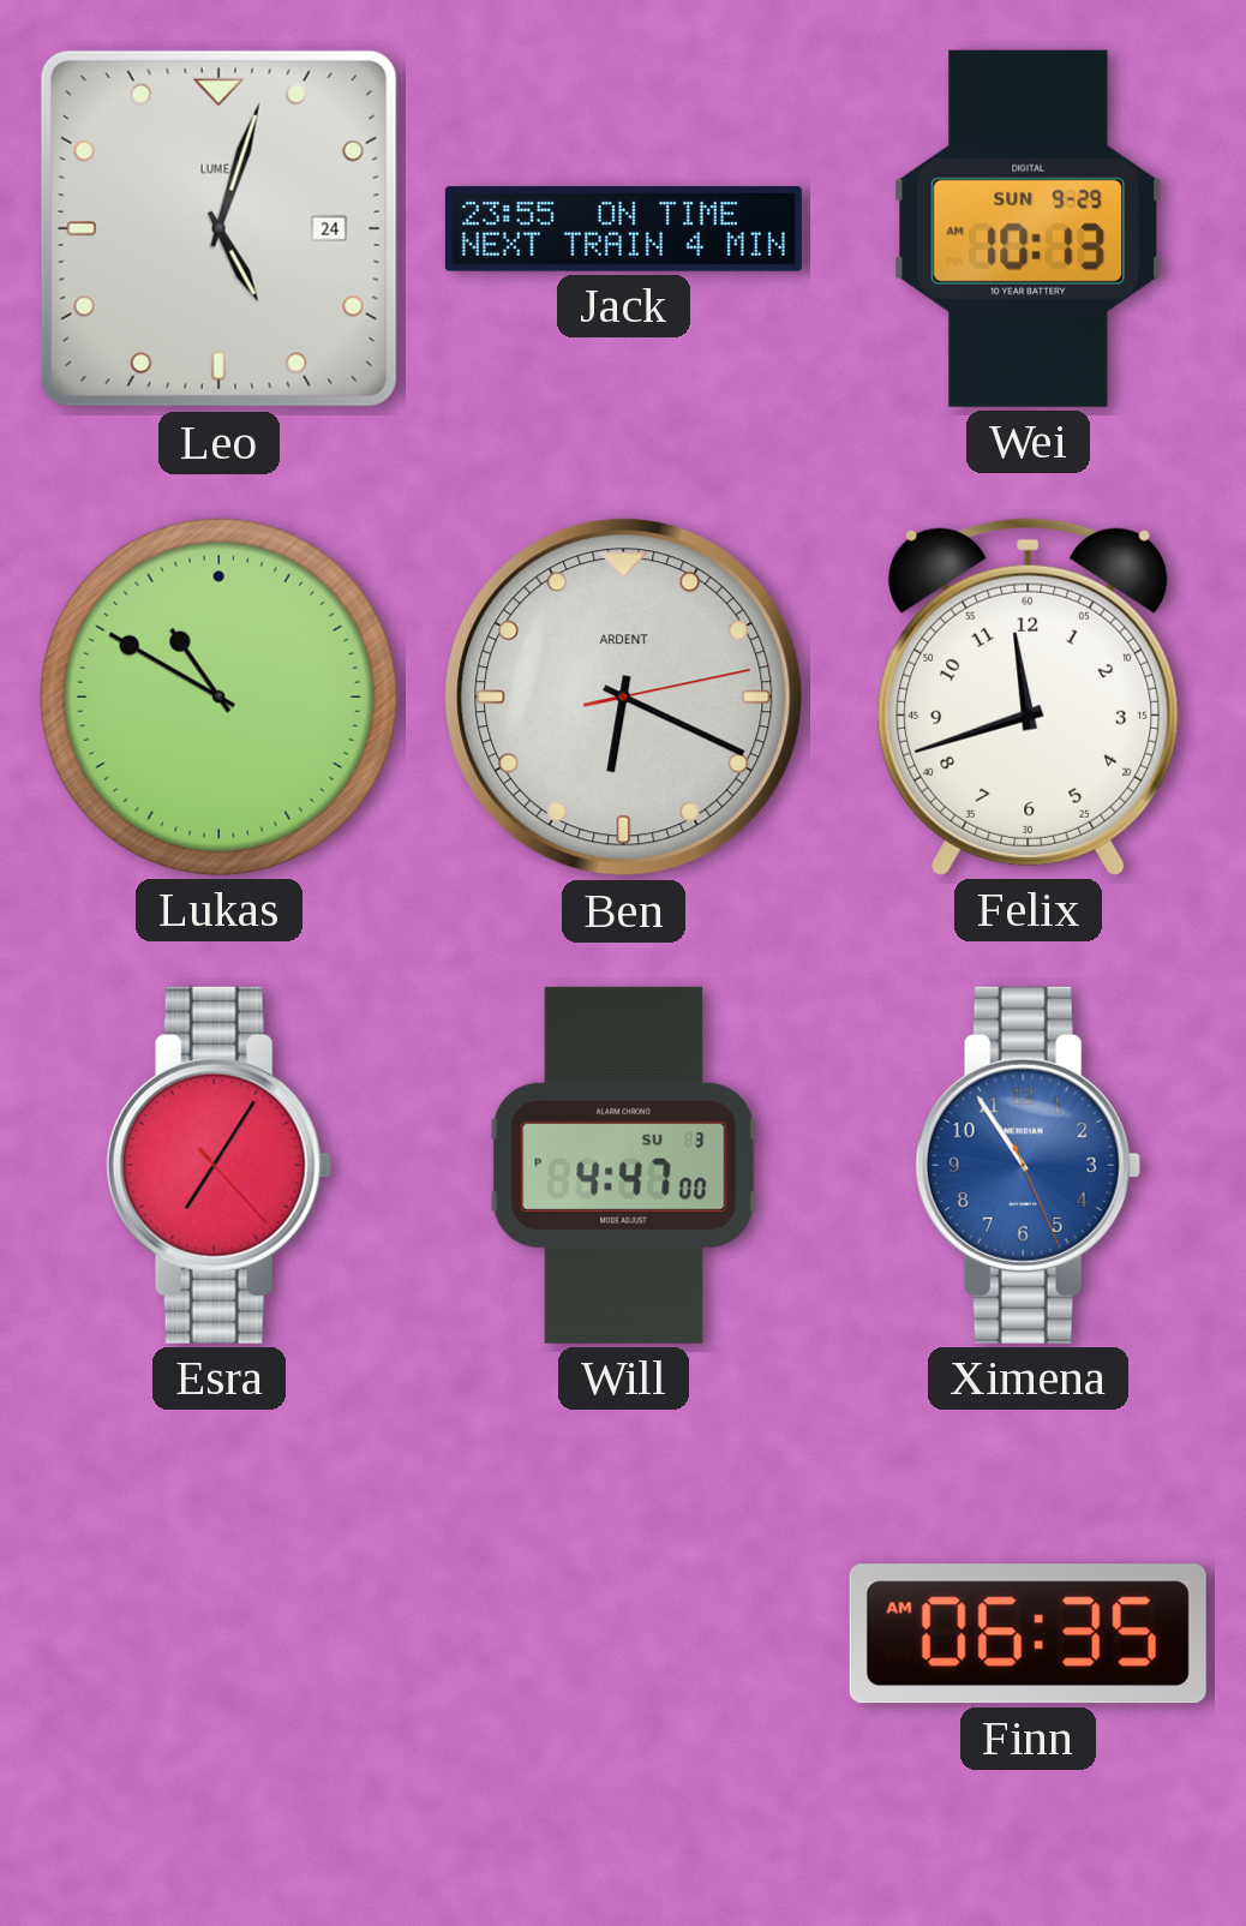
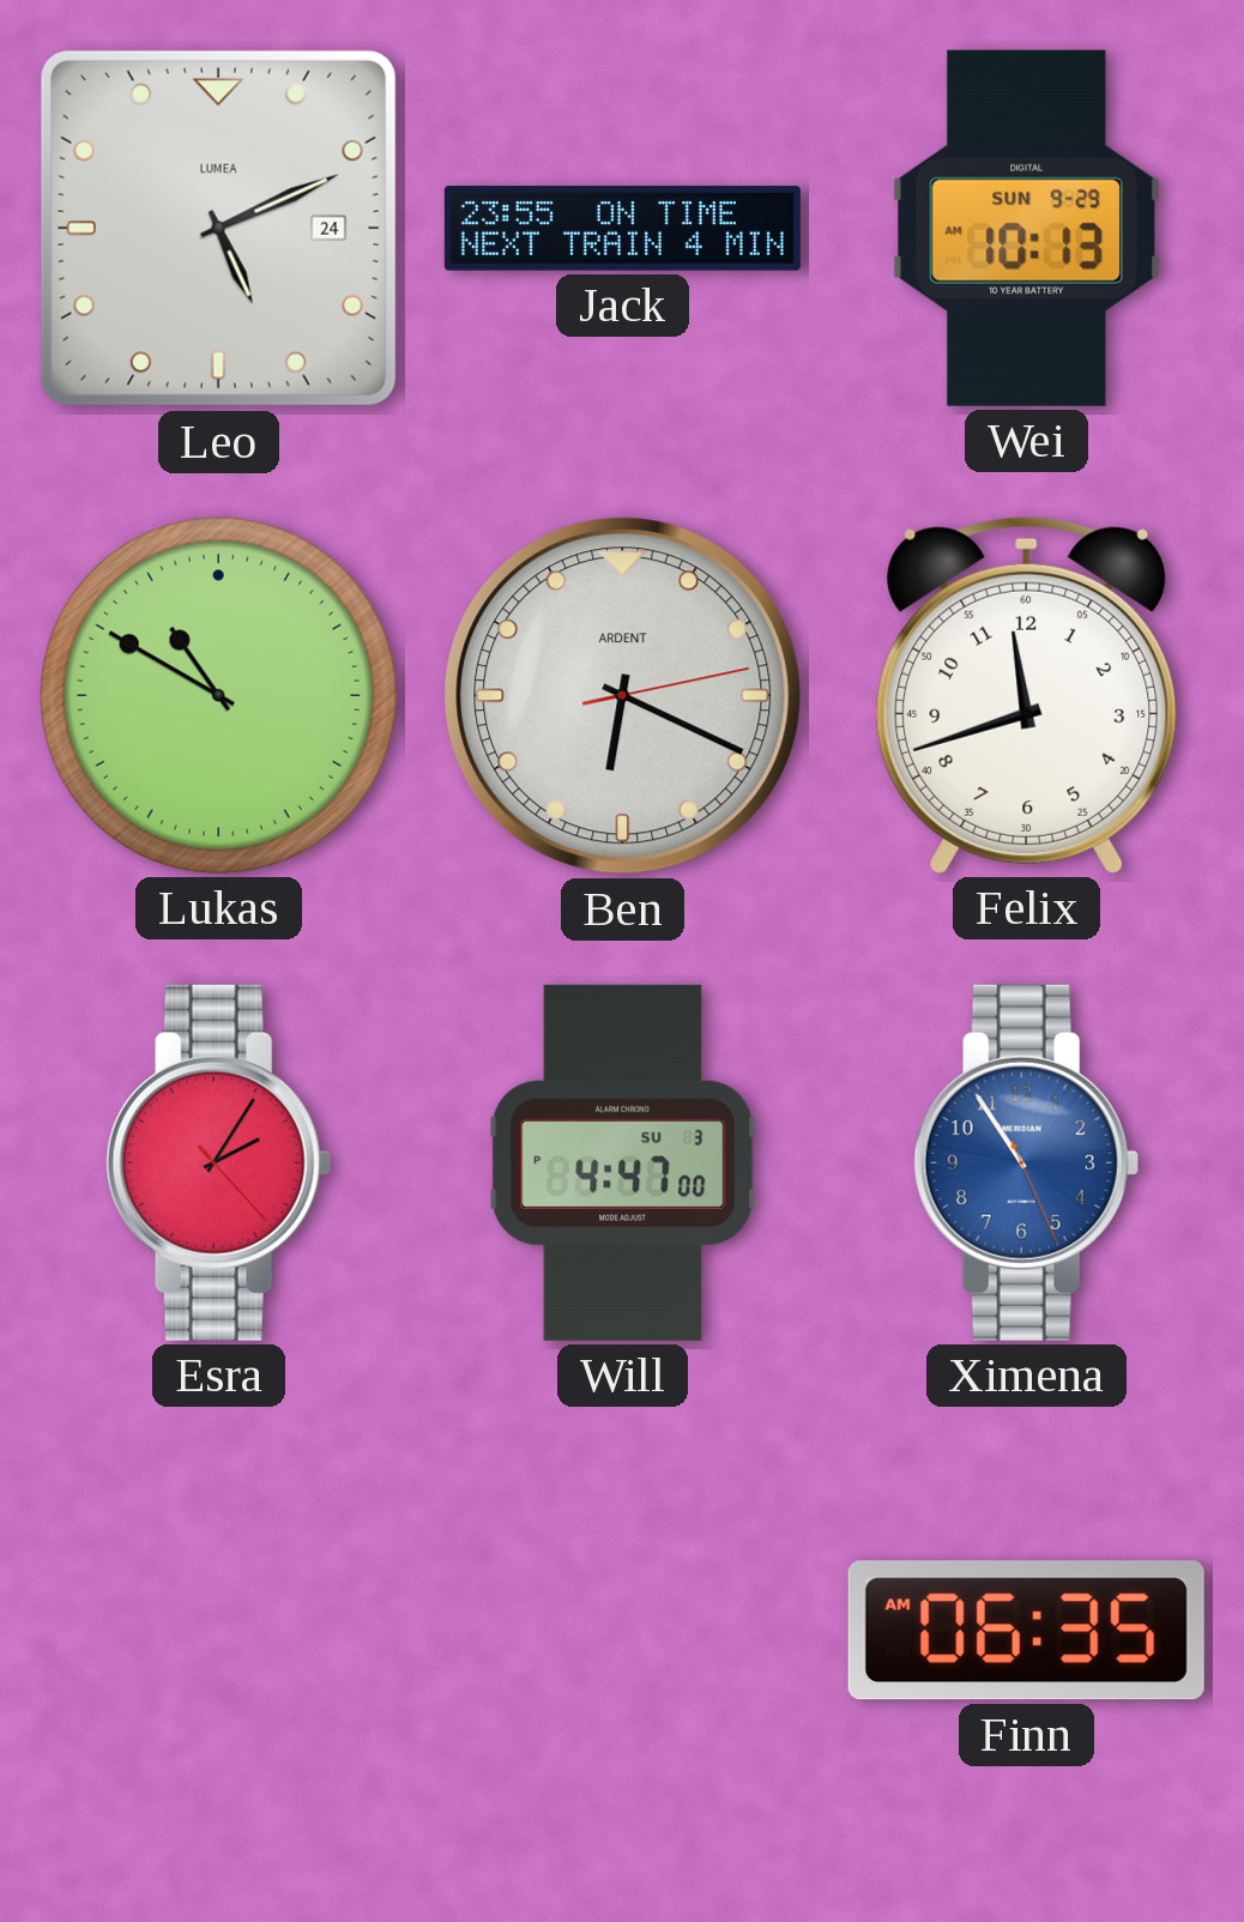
Leo: 5:03 -> 5:11
Esra: 7:05 -> 2:05
